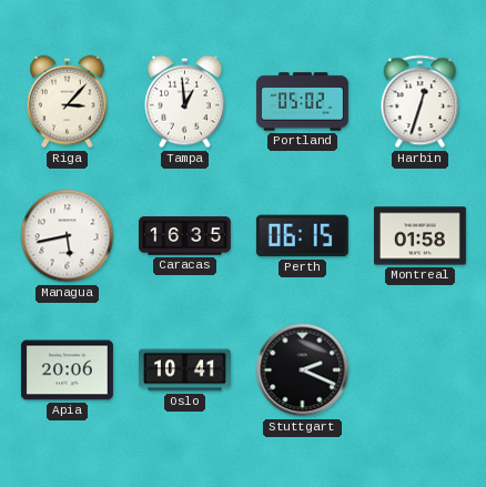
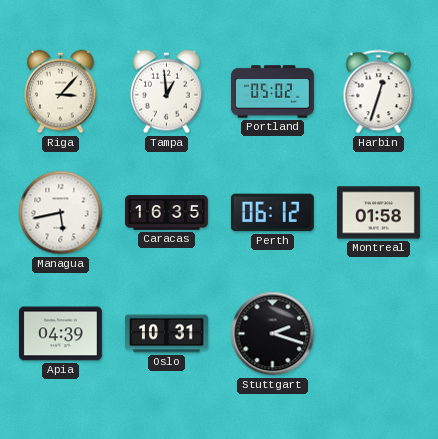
Perth: 06:15 -> 06:12
Apia: 20:06 -> 04:39
Oslo: 10:41 -> 10:31
Stuttgart: 2:19 -> 2:18
